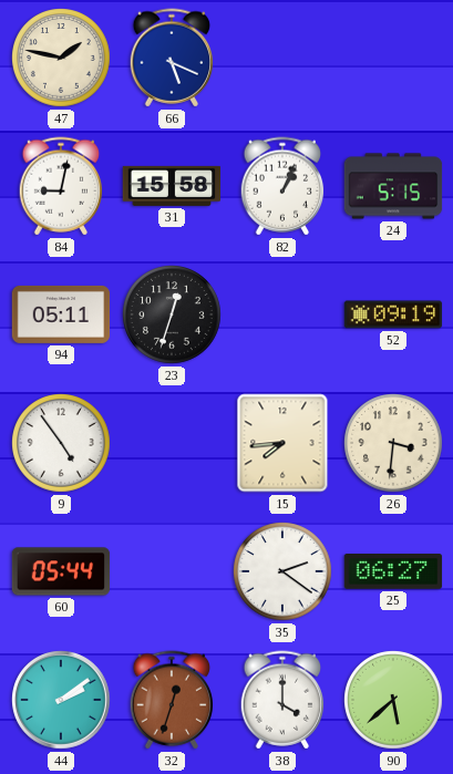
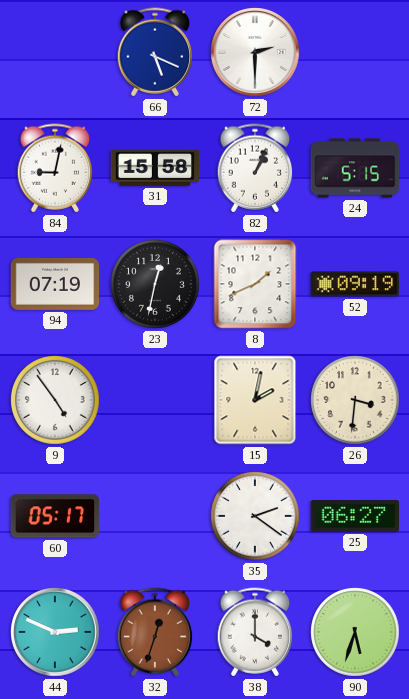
47: 1:47 -> none
72: none -> 2:30
94: 05:11 -> 07:19
23: 12:33 -> 12:32
8: none -> 1:41
15: 7:44 -> 2:02
60: 05:44 -> 05:17
44: 2:09 -> 2:49
90: 5:38 -> 5:33
